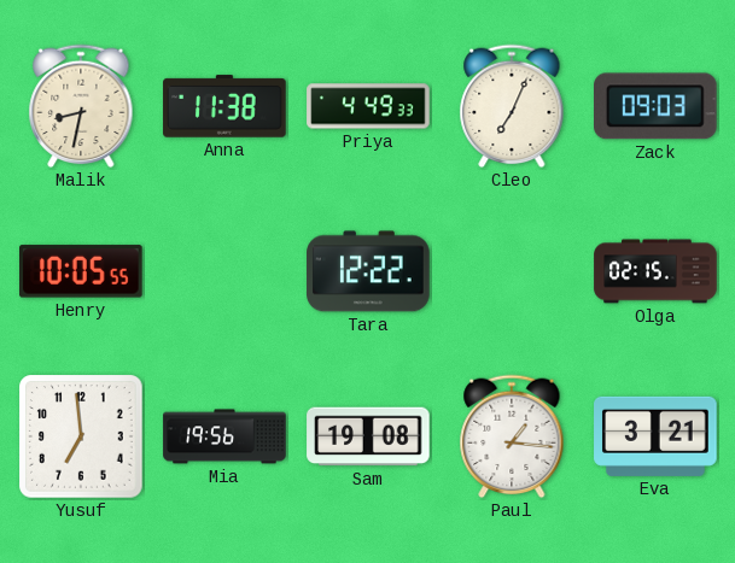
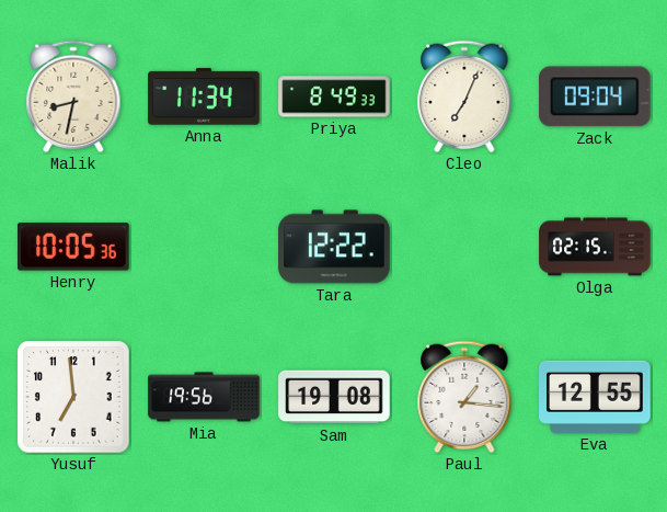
Anna: 11:38 -> 11:34
Priya: 4:49 -> 8:49
Zack: 09:03 -> 09:04
Henry: 10:05:55 -> 10:05:36
Eva: 3:21 -> 12:55
